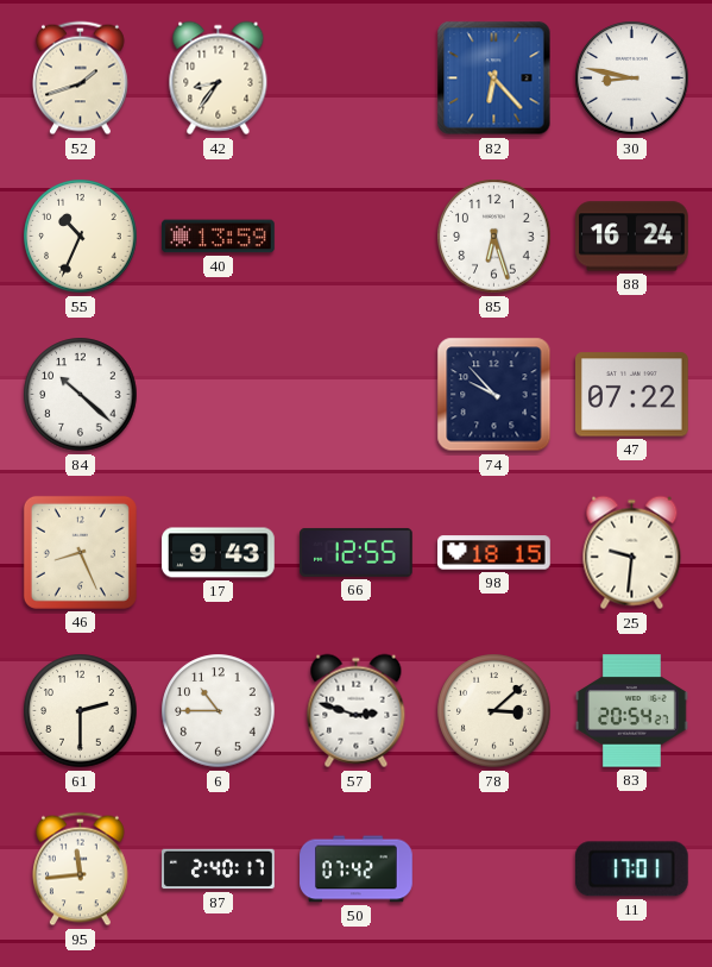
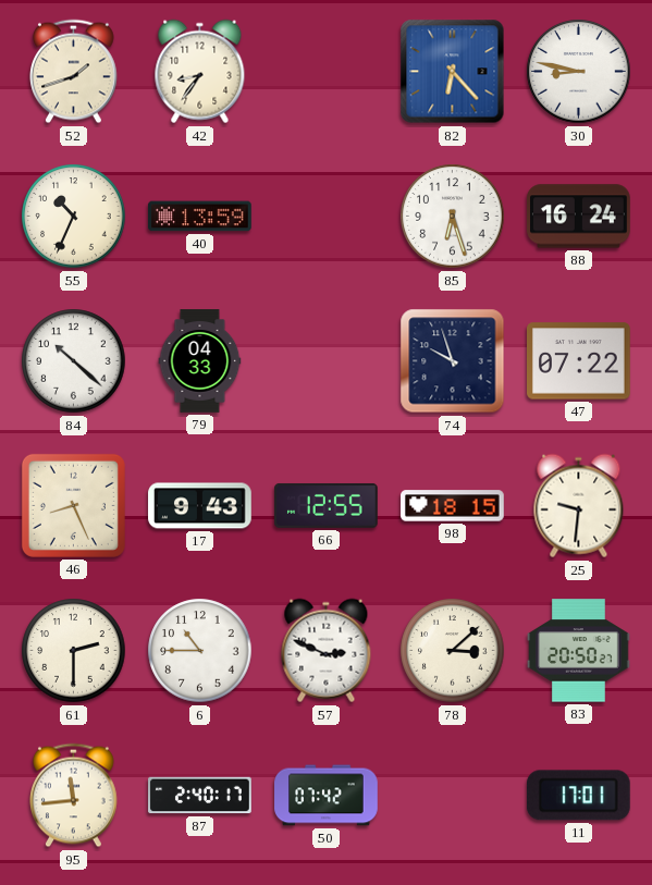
79: none -> 04:33
74: 9:53 -> 9:57
57: 2:48 -> 2:49
83: 20:54 -> 20:50
